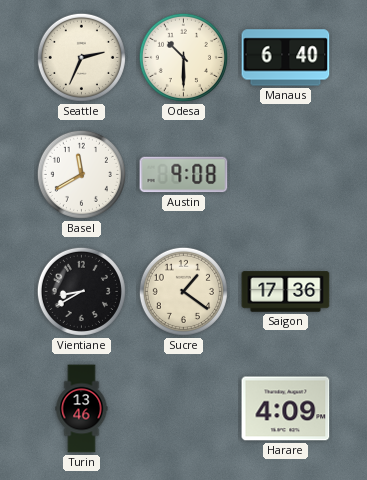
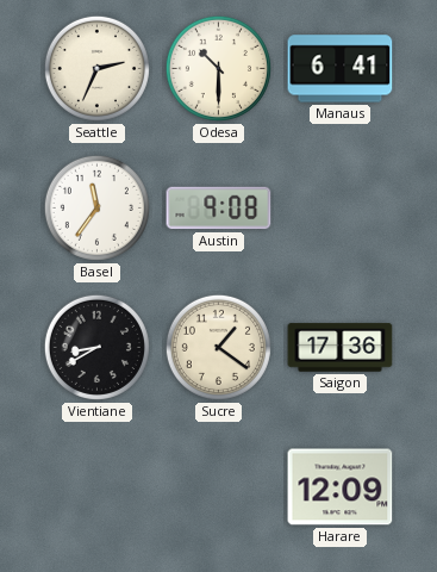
Manaus: 6:40 -> 6:41
Basel: 11:40 -> 11:36
Turin: 13:46 -> none
Harare: 4:09 -> 12:09
